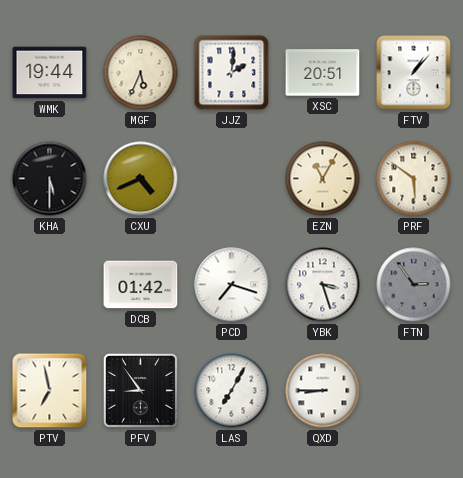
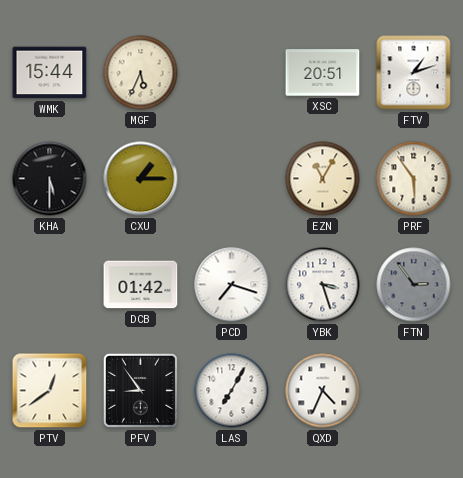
WMK: 19:44 -> 15:44
JJZ: 2:01 -> none
FTV: 1:07 -> 1:12
CXU: 4:41 -> 1:15
PRF: 5:51 -> 5:54
PTV: 6:58 -> 12:39
QXD: 8:45 -> 4:34
